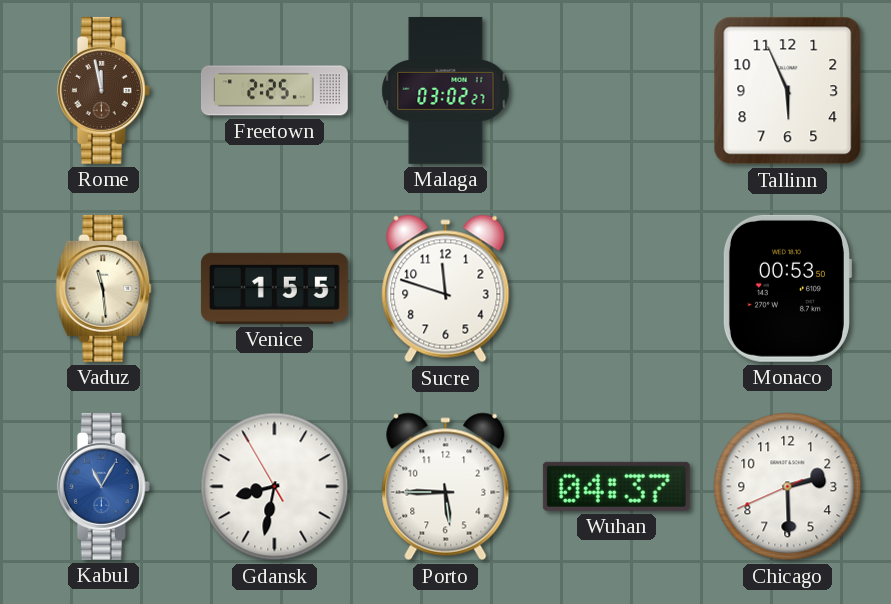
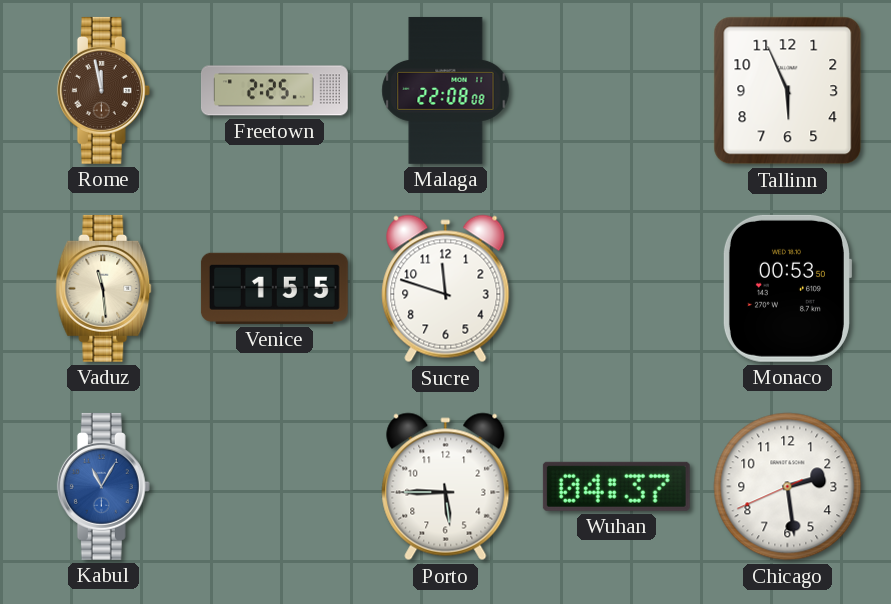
Malaga: 03:02 -> 22:08
Gdansk: 8:31 -> none
Chicago: 2:29 -> 2:28
